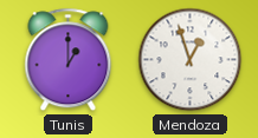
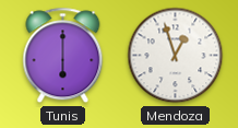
Tunis: 1:00 -> 6:00
